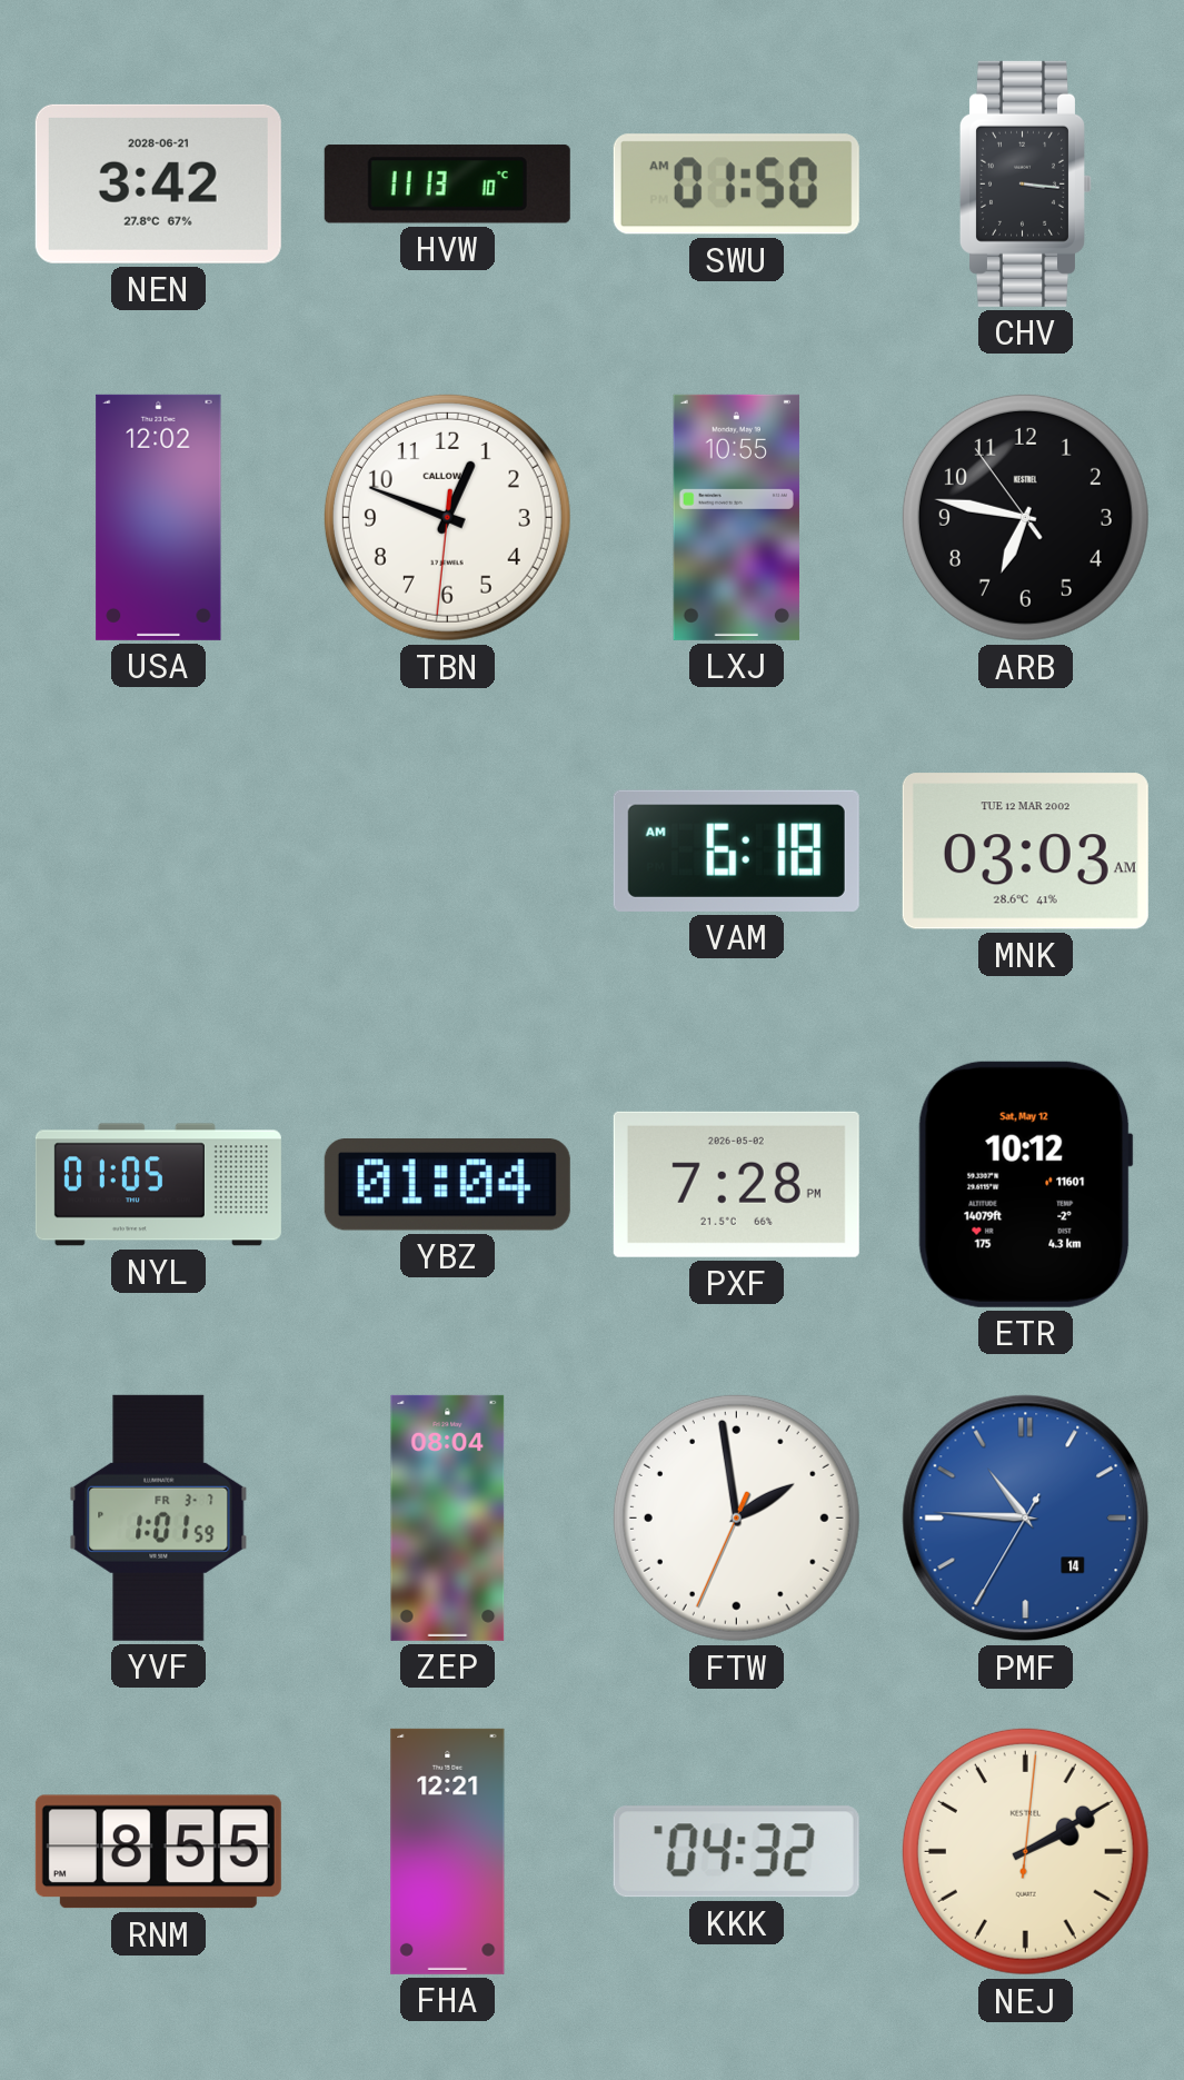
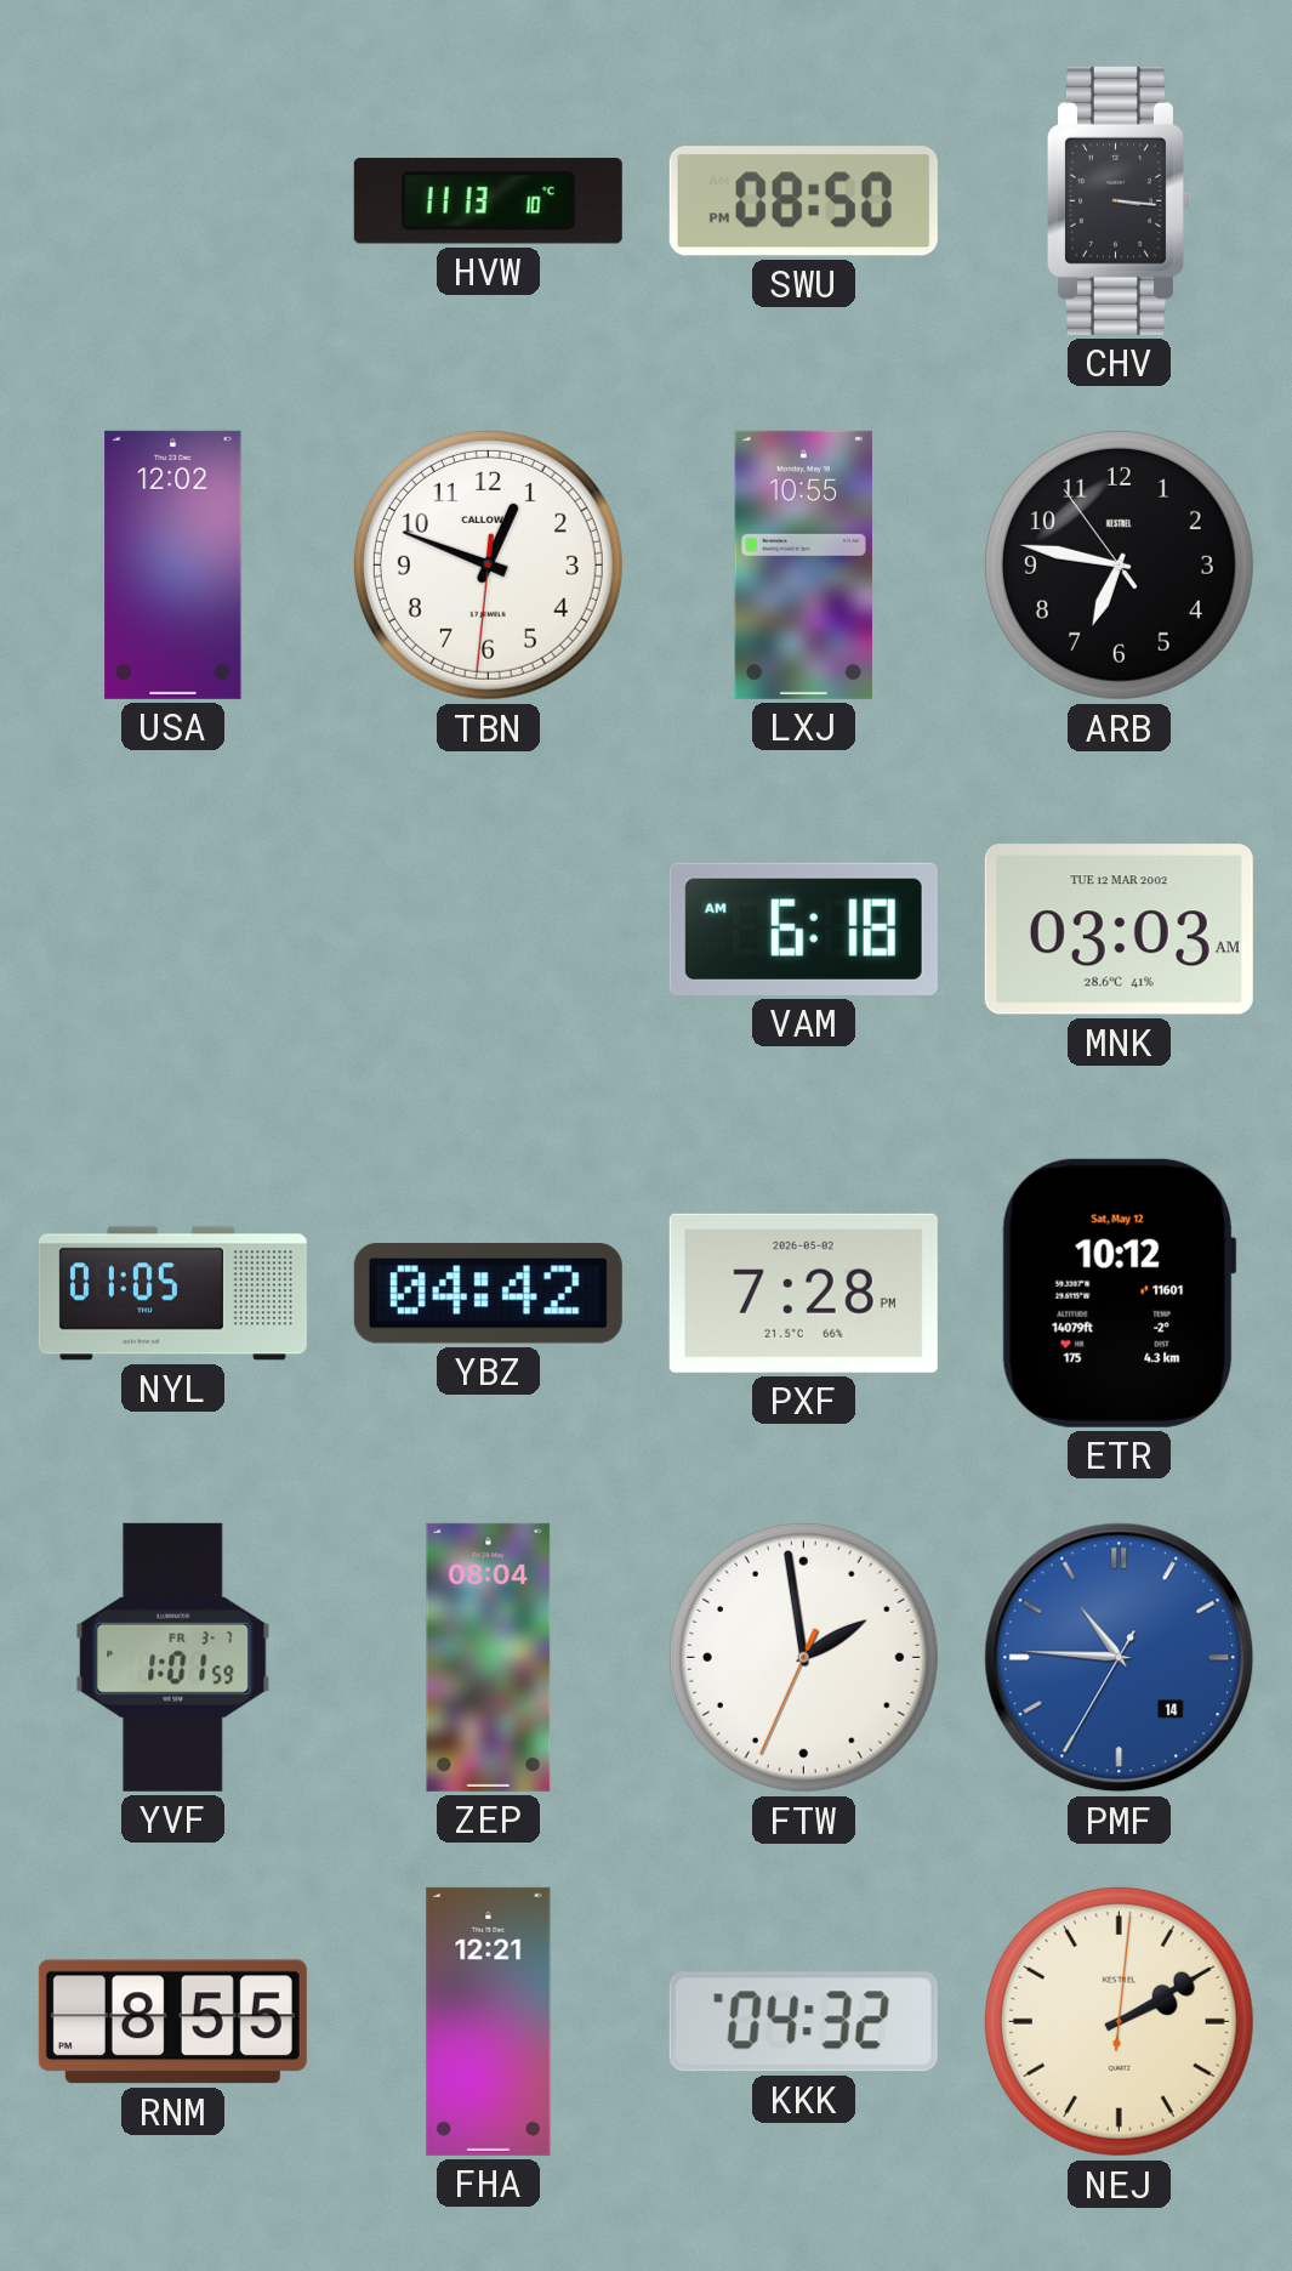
NEN: 3:42 -> none
SWU: 01:50 -> 08:50
YBZ: 01:04 -> 04:42
